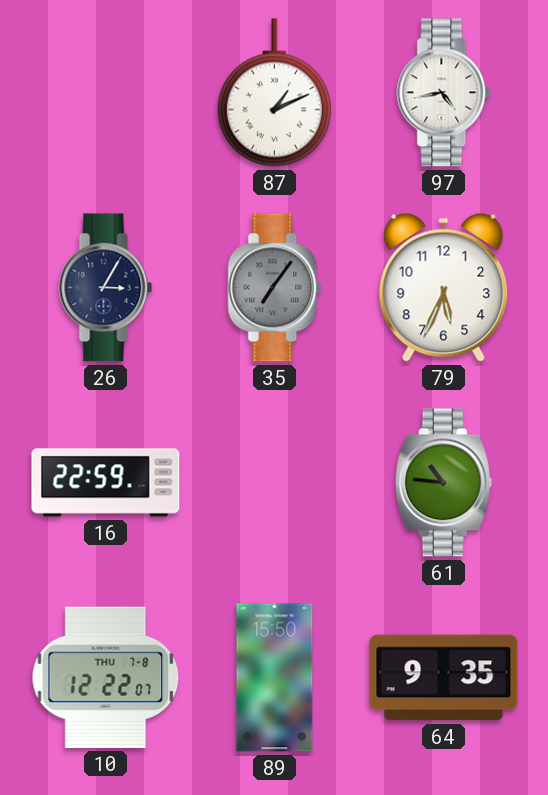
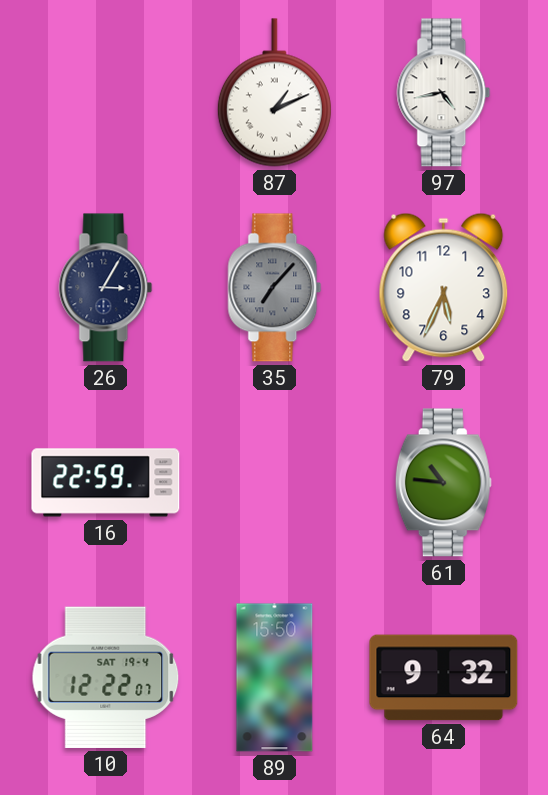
35: 7:06 -> 7:07
10 date: THU 7-8 -> SAT 19-4
64: 9:35 -> 9:32
